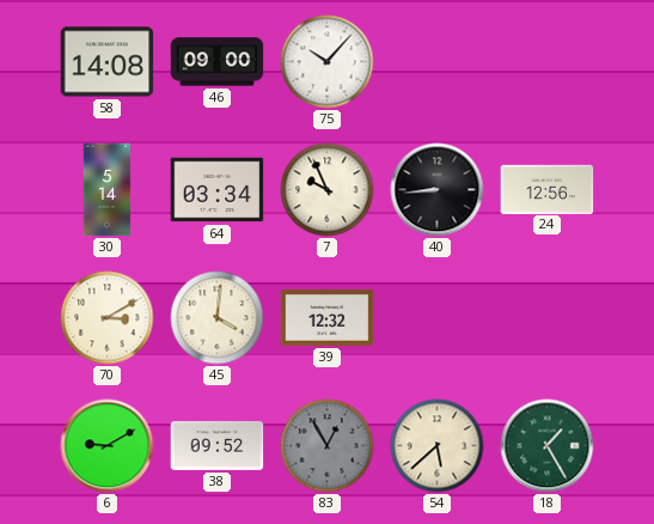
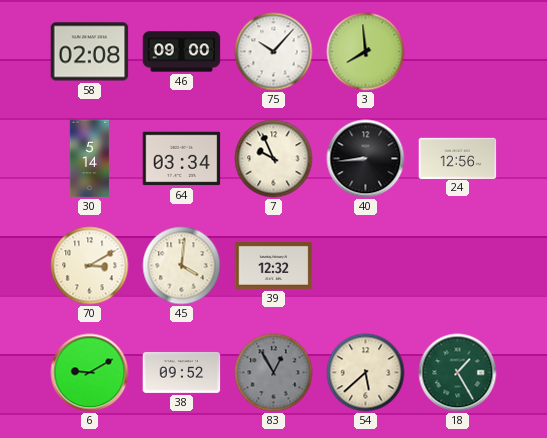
58: 14:08 -> 02:08
3: none -> 7:59
